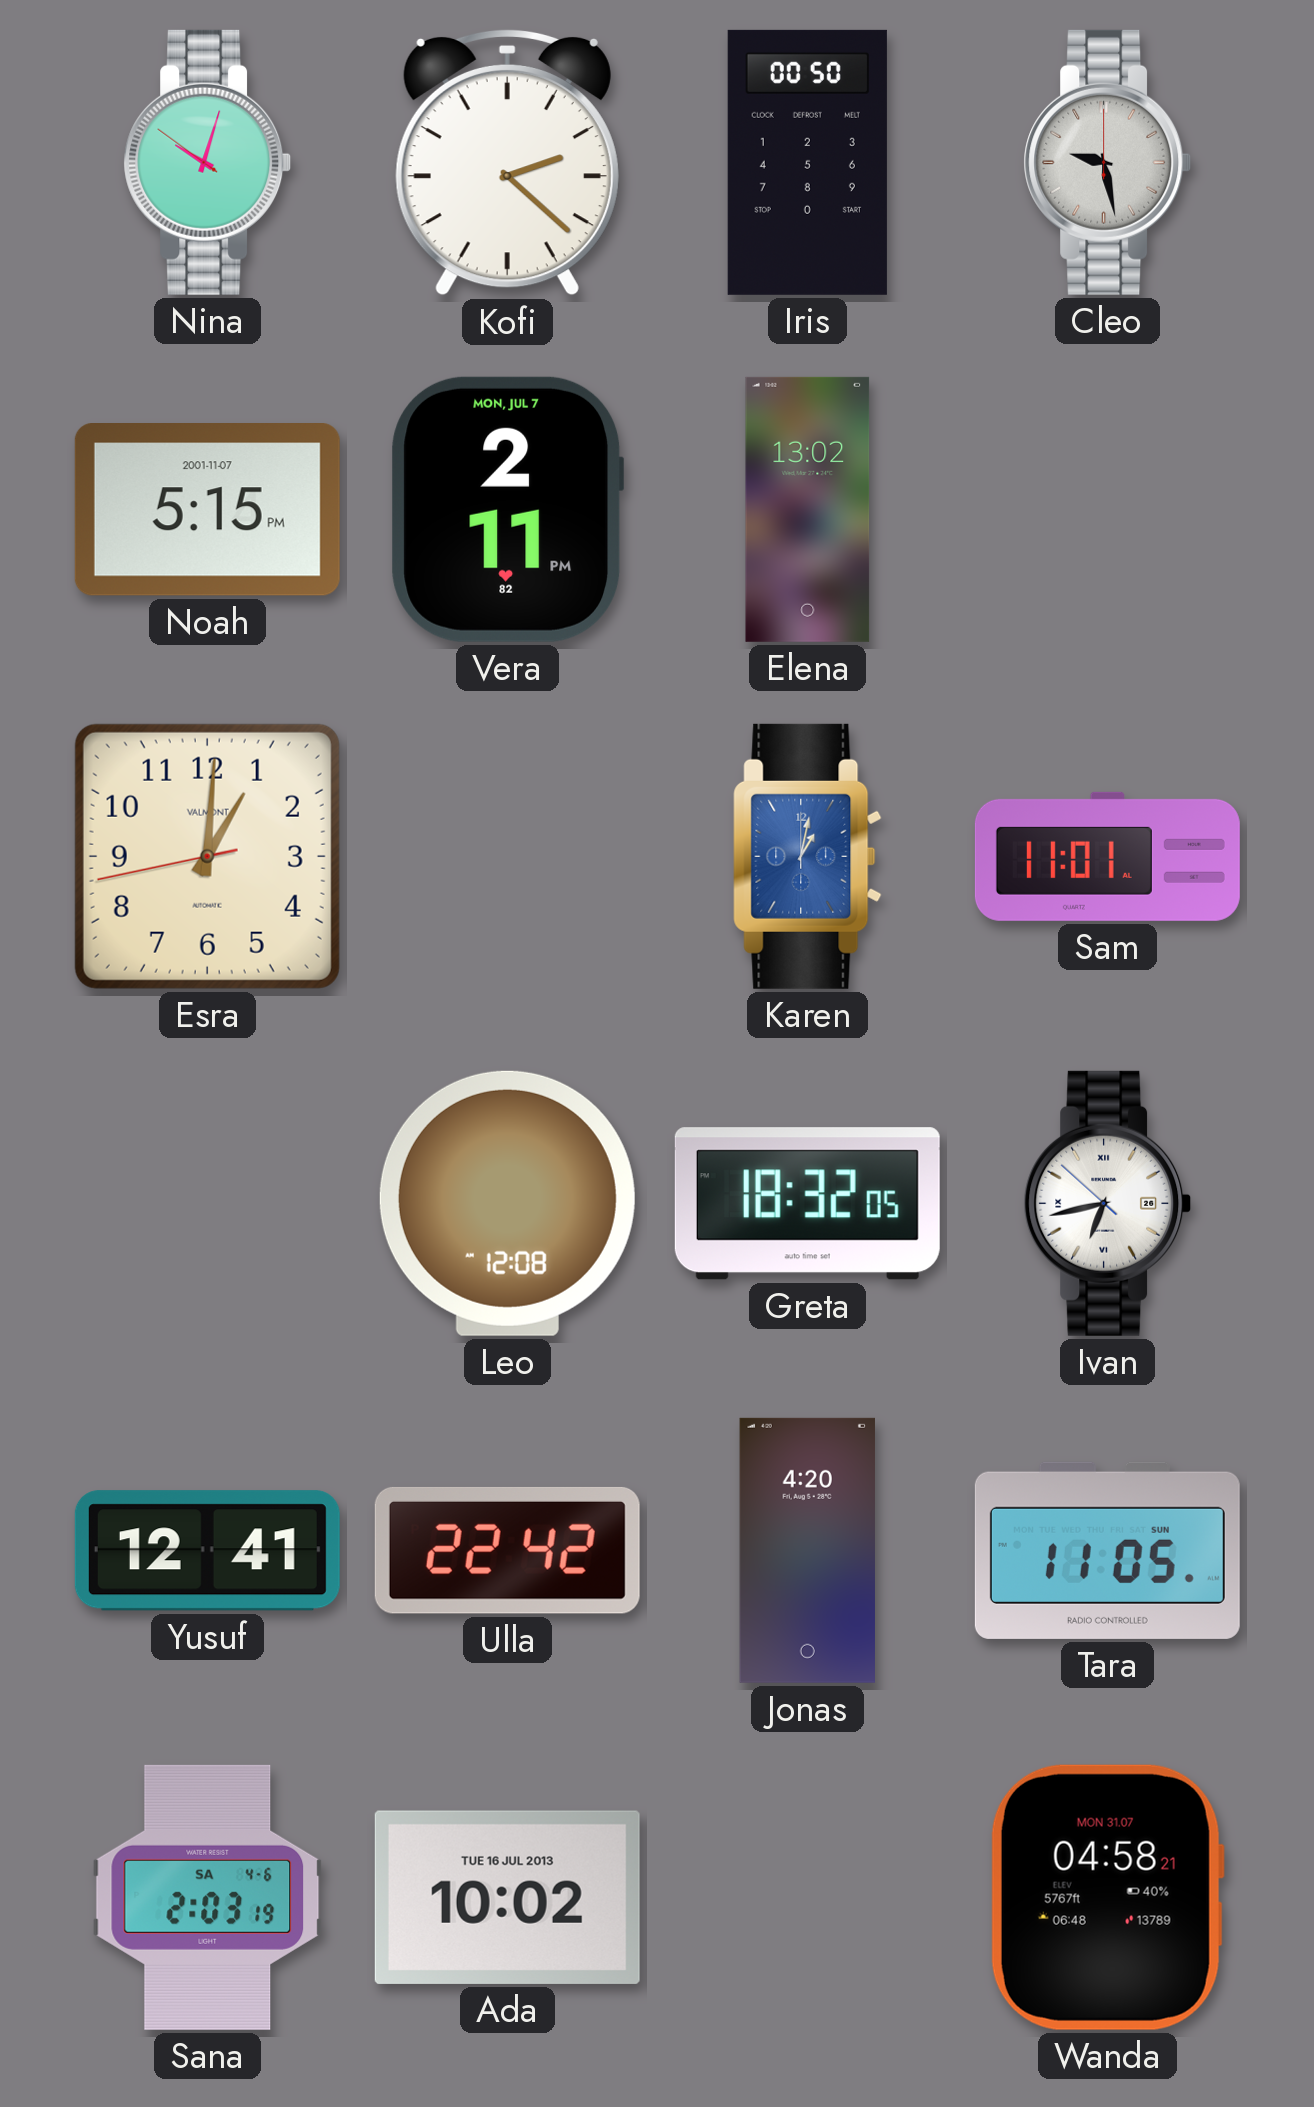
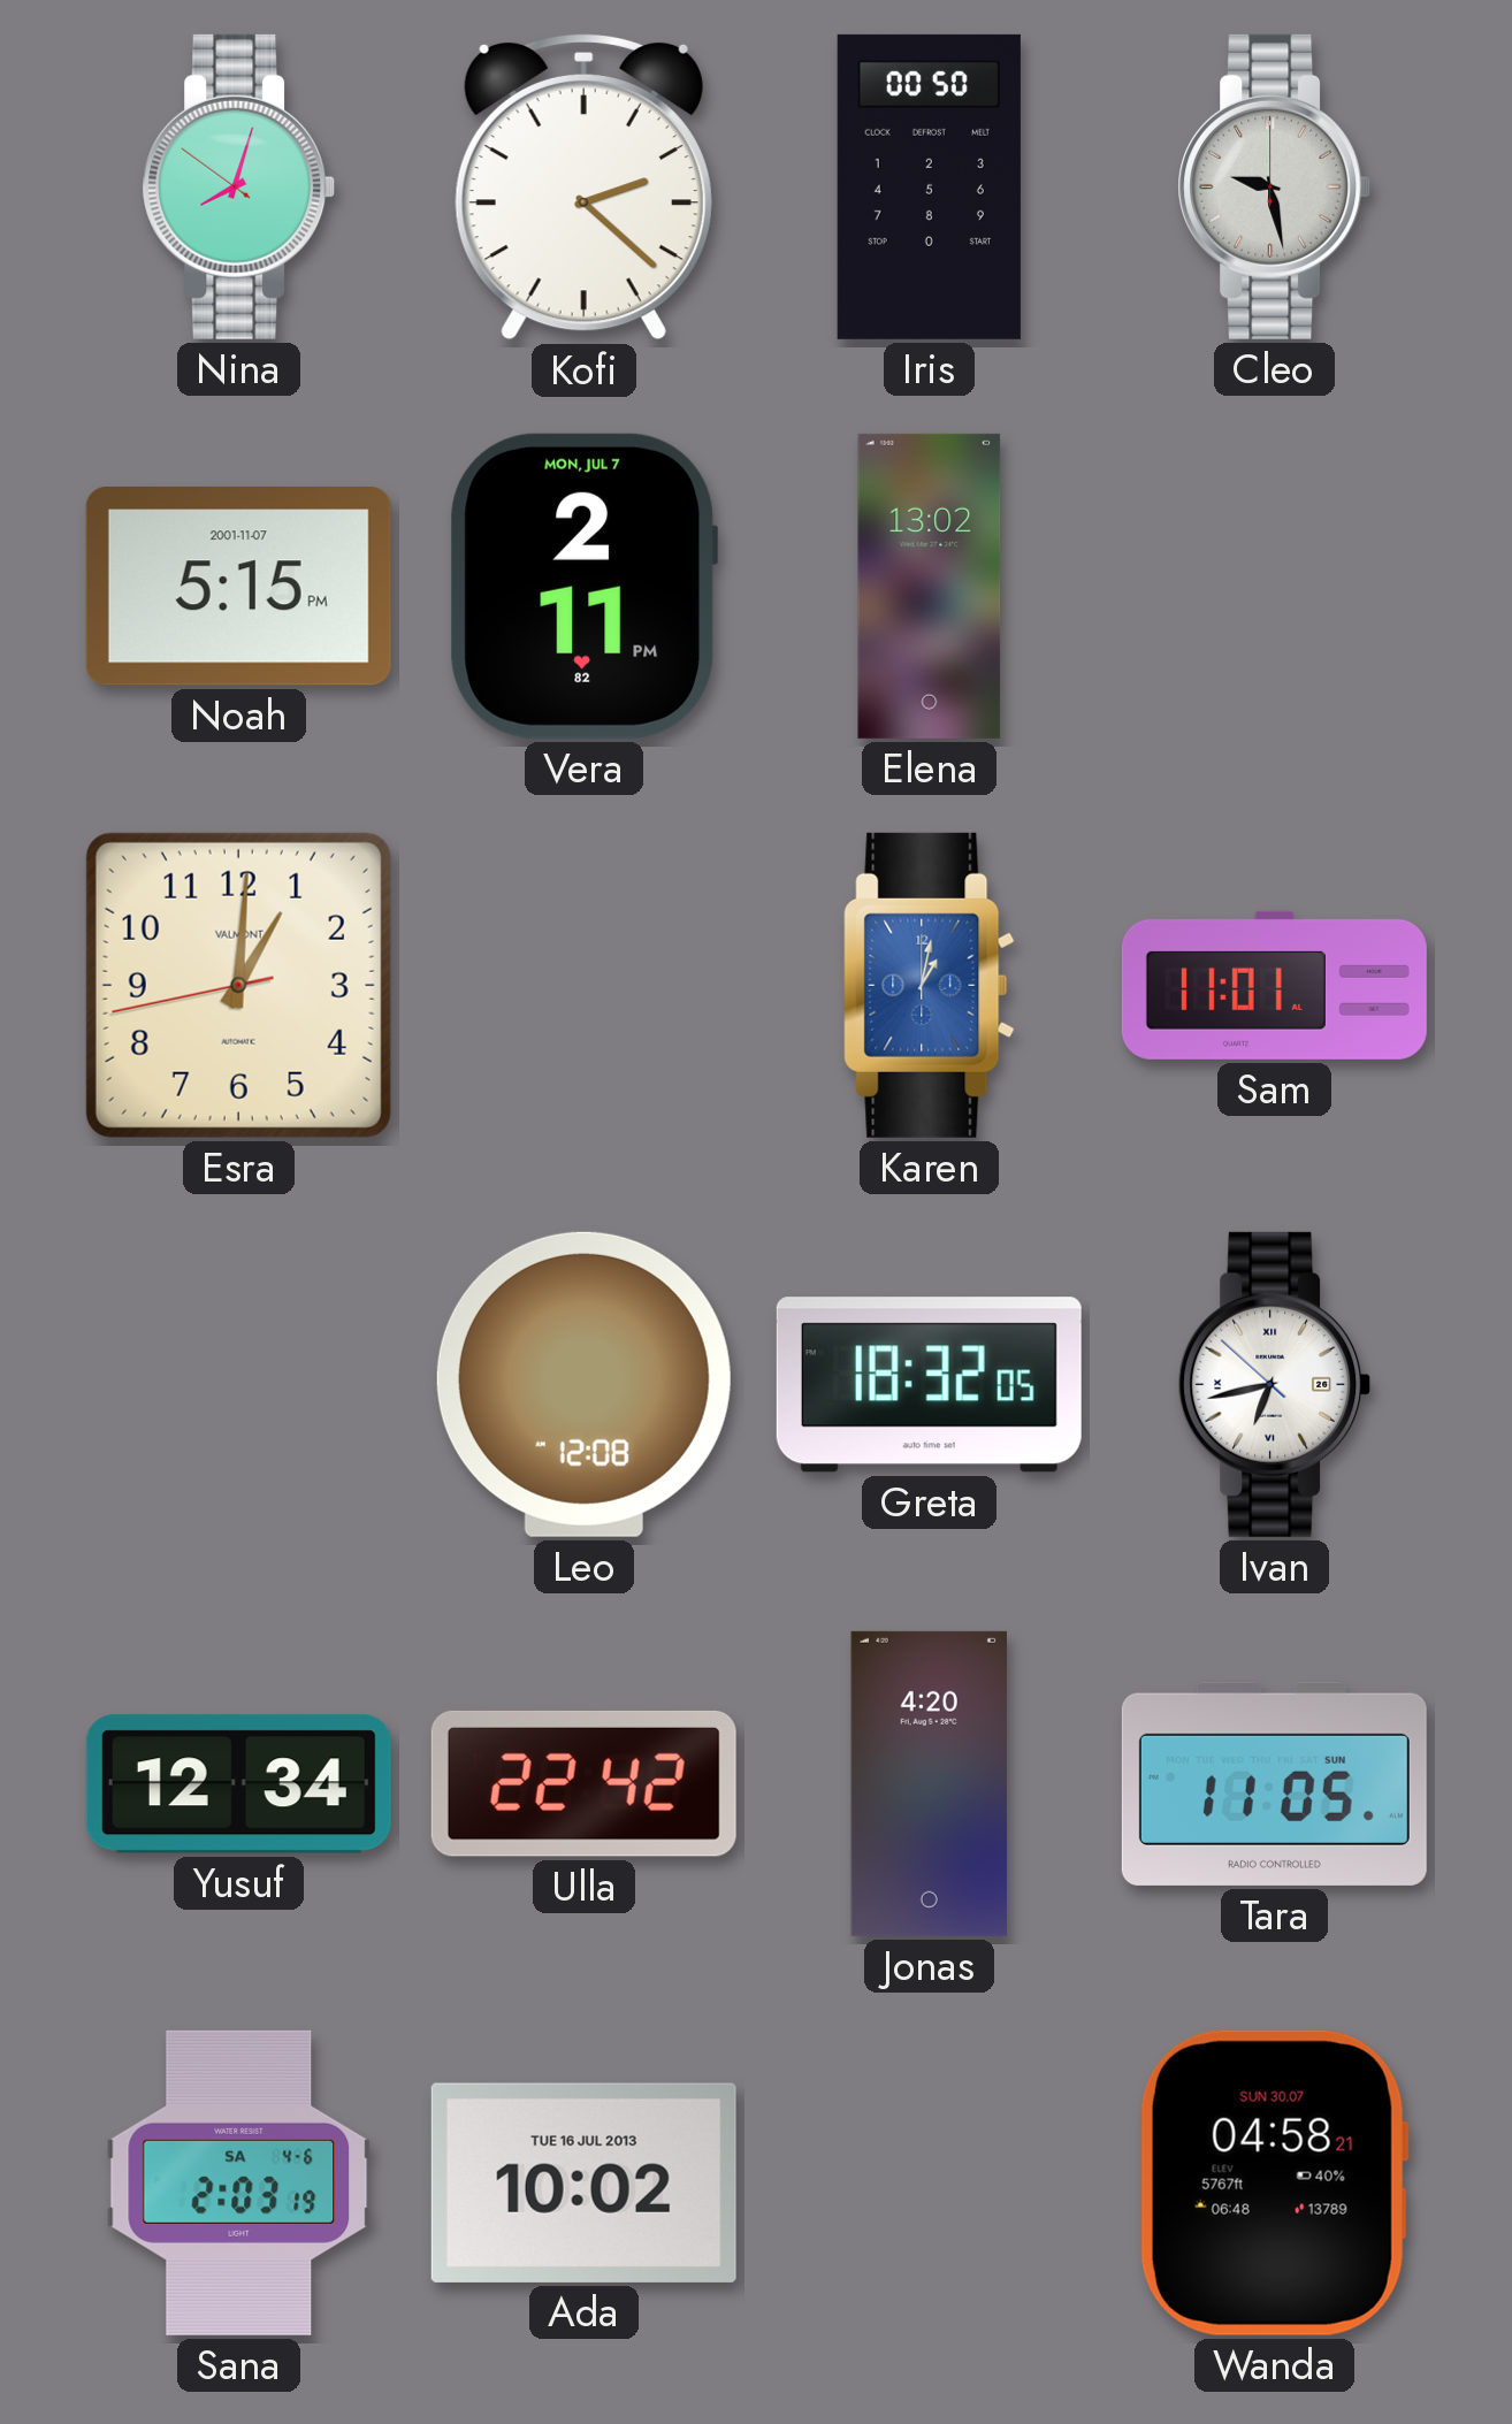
Nina: 10:02 -> 8:02
Yusuf: 12:41 -> 12:34
Wanda date: MON 31.07 -> SUN 30.07
